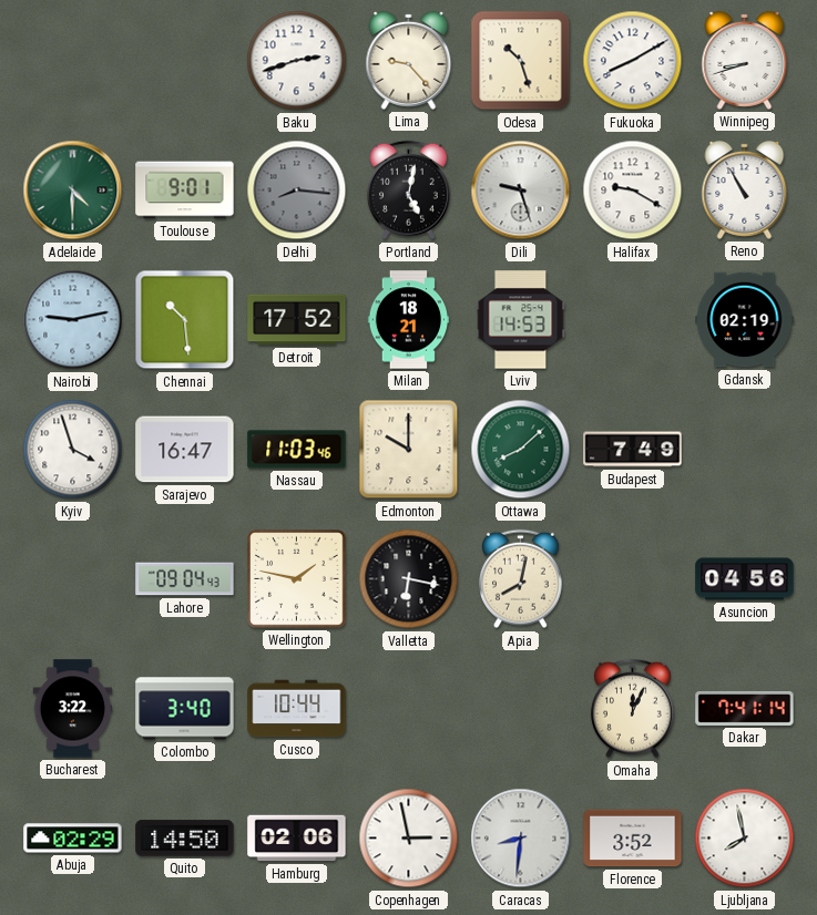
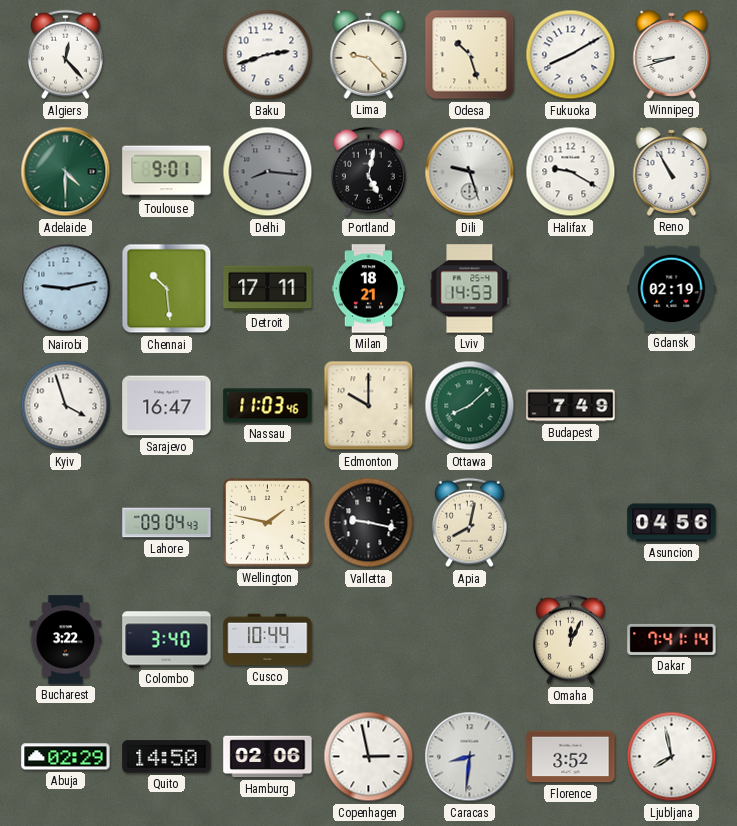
Algiers: none -> 12:23
Detroit: 17:52 -> 17:11
Valletta: 6:17 -> 9:17
